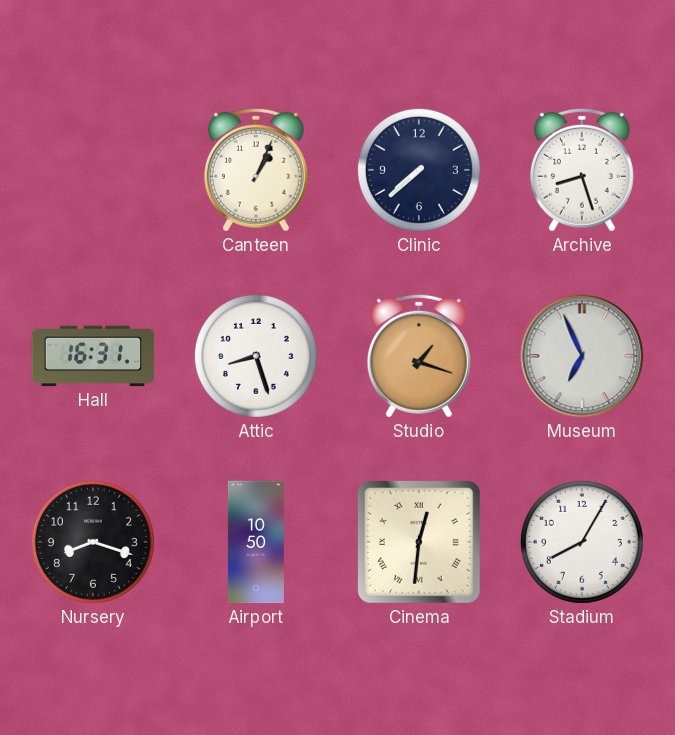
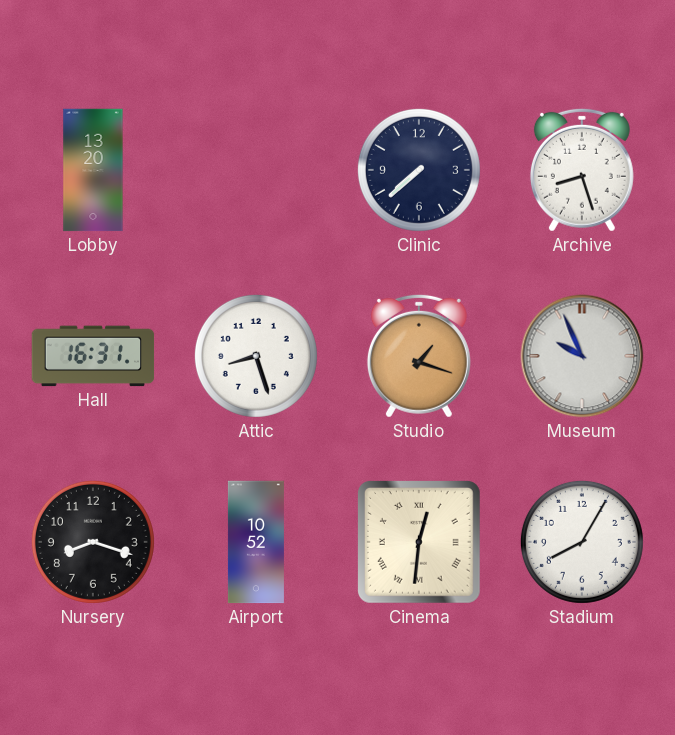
Lobby: none -> 13:20
Canteen: 1:04 -> none
Museum: 6:56 -> 9:56
Airport: 10:50 -> 10:52
